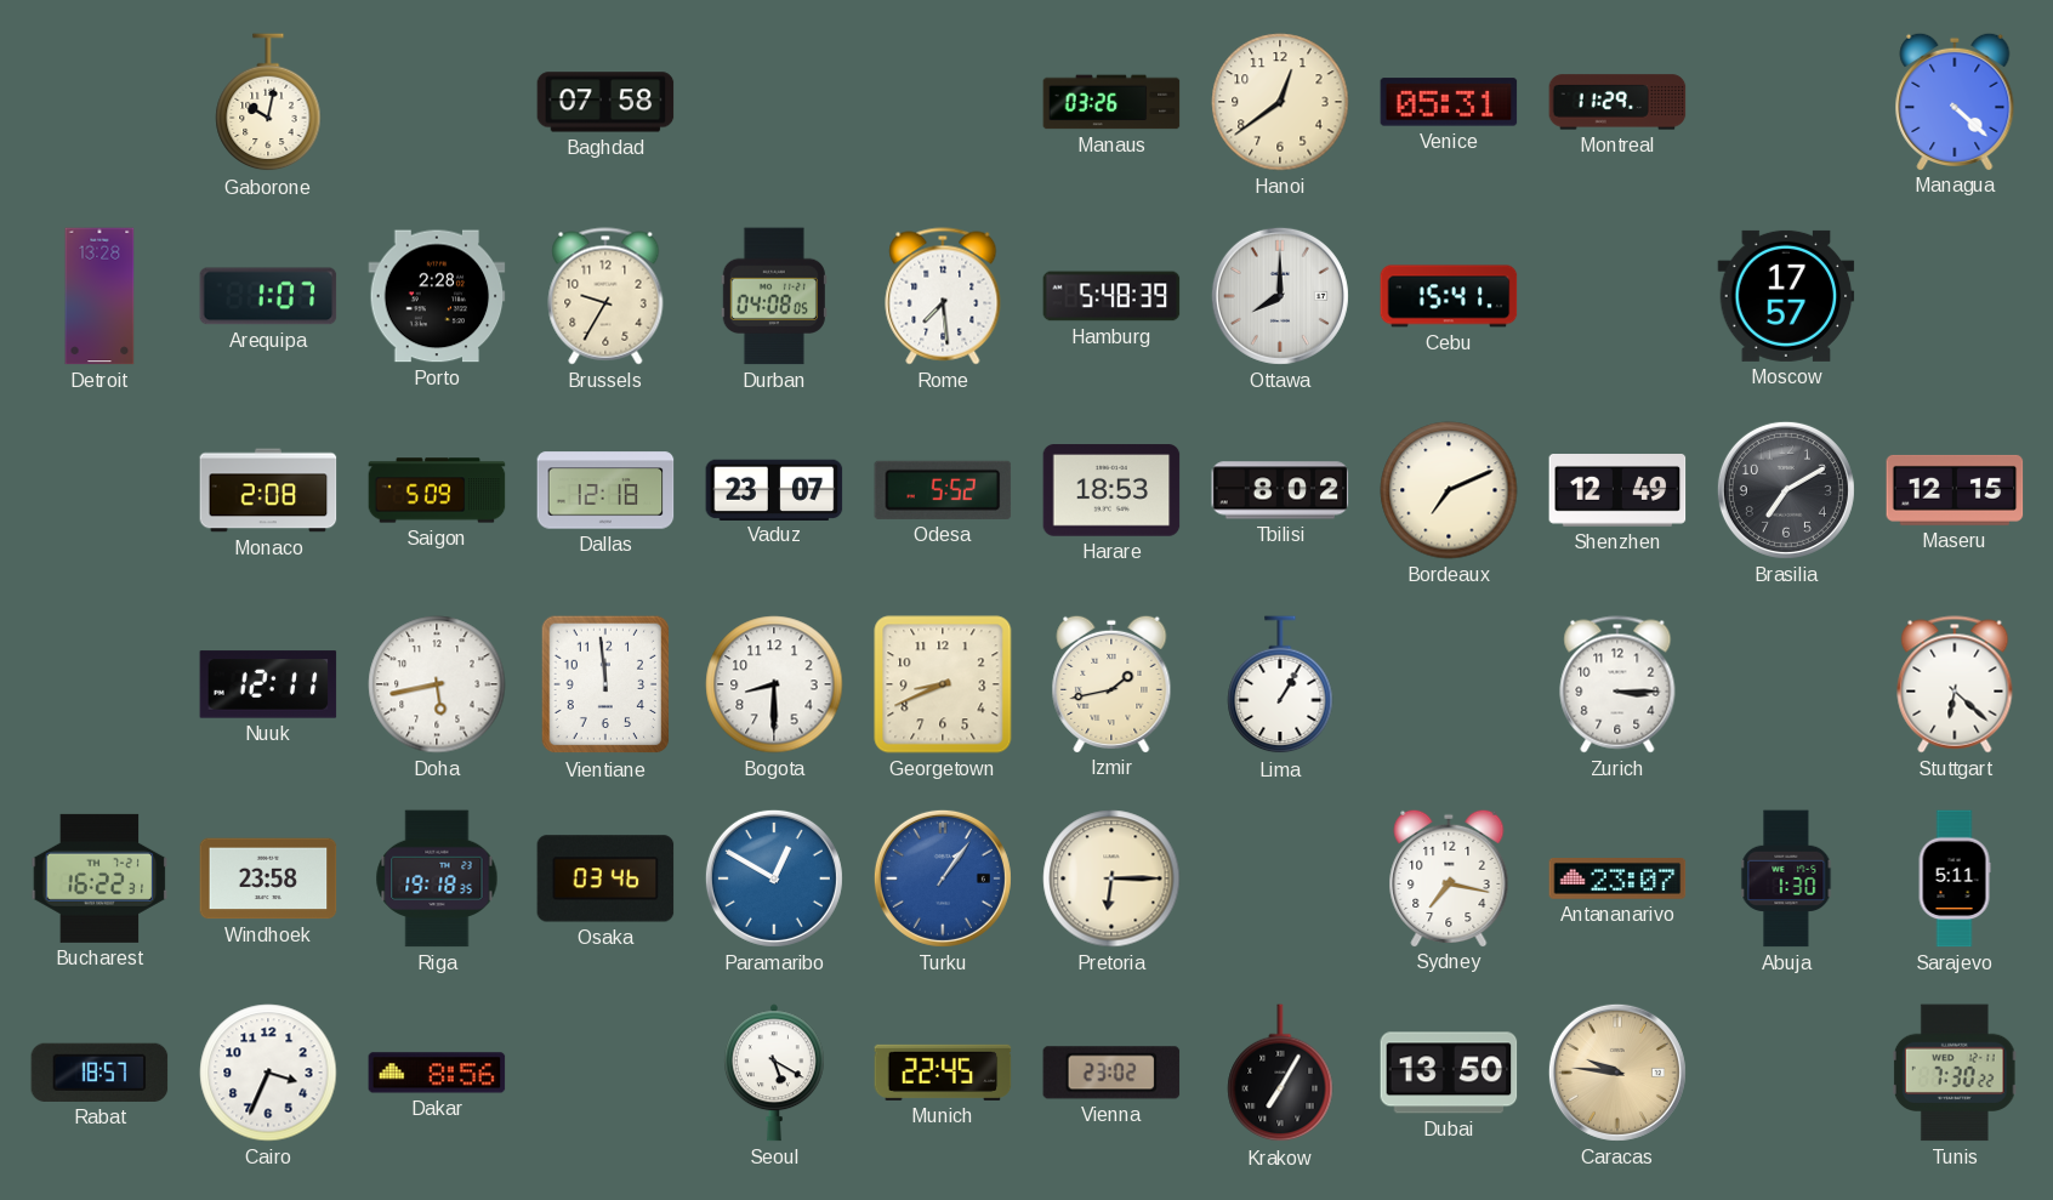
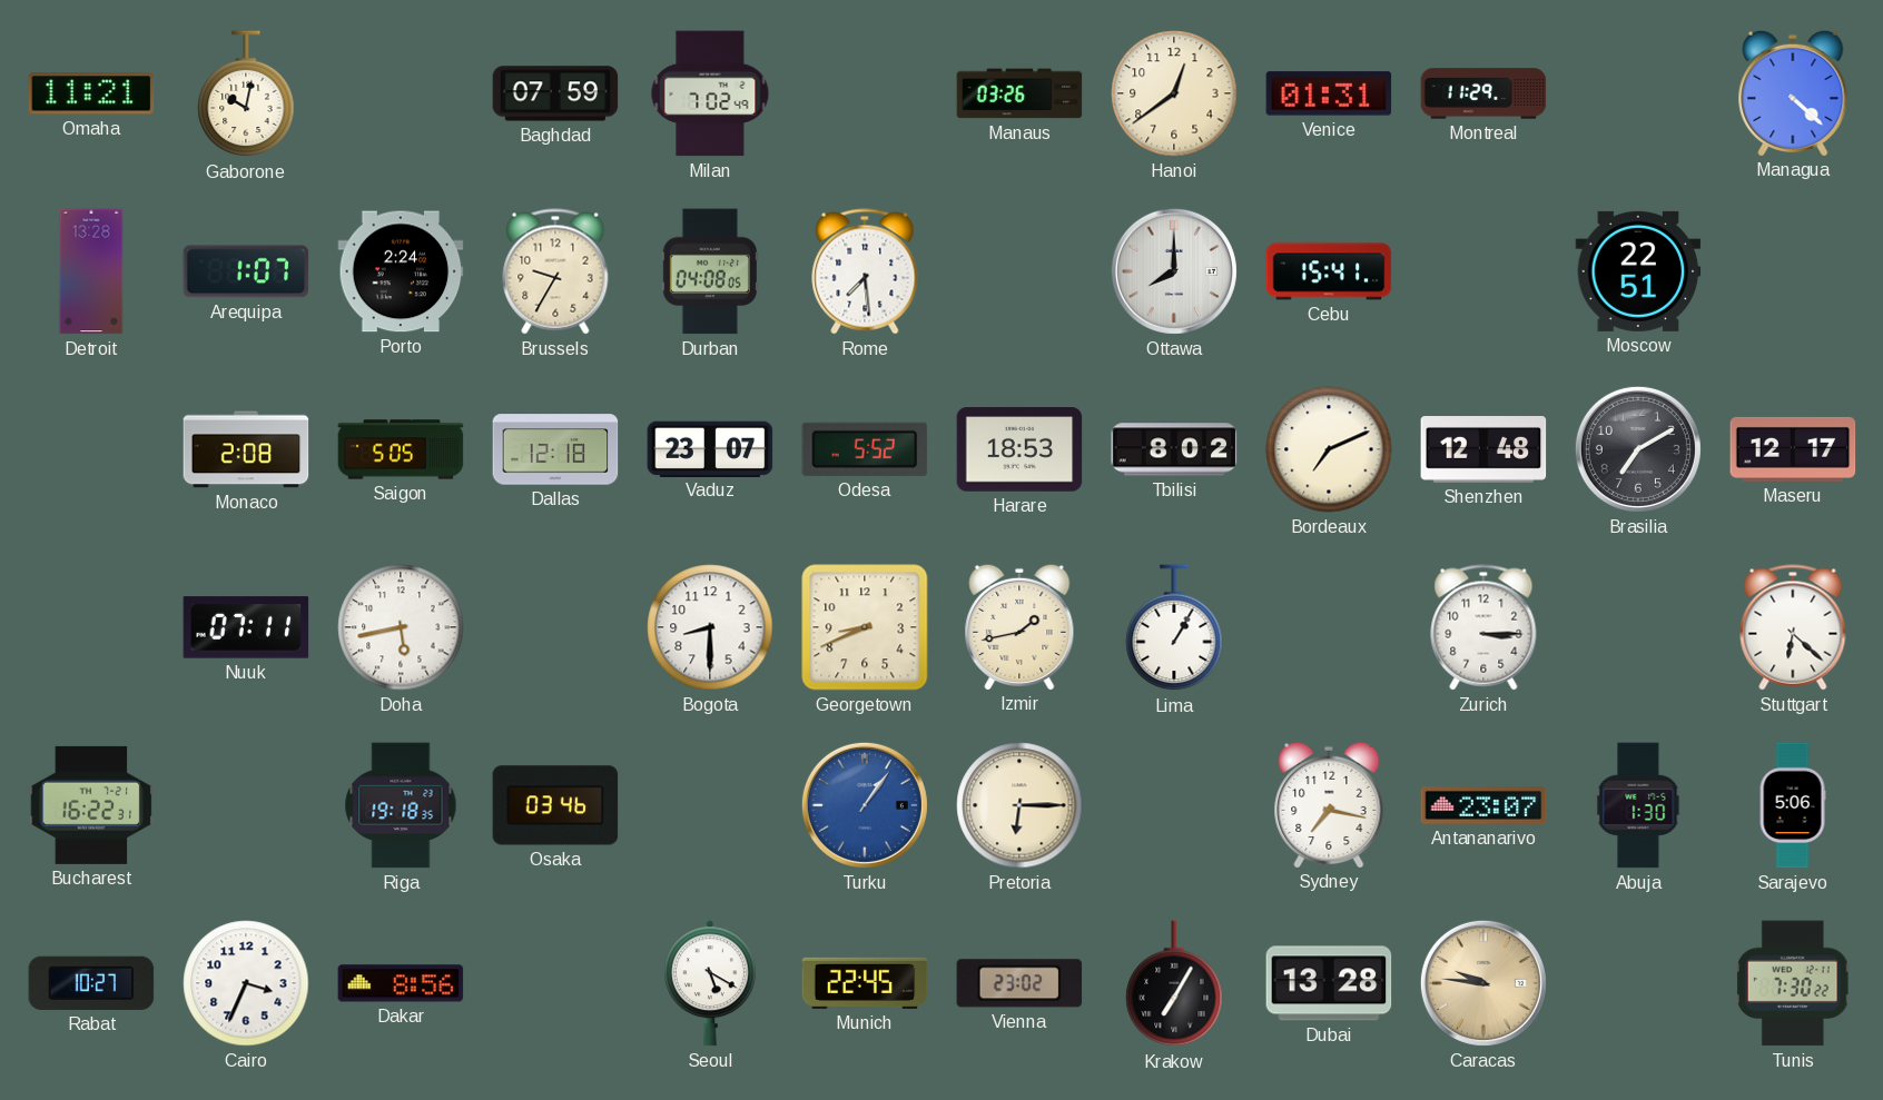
Omaha: none -> 11:21
Baghdad: 07:58 -> 07:59
Milan: none -> 7:02
Venice: 05:31 -> 01:31
Porto: 2:28 -> 2:24
Hamburg: 5:48 -> none
Moscow: 17:57 -> 22:51
Saigon: 5:09 -> 5:05
Shenzhen: 12:49 -> 12:48
Maseru: 12:15 -> 12:17
Nuuk: 12:11 -> 07:11
Vientiane: 11:59 -> none
Windhoek: 23:58 -> none
Paramaribo: 12:50 -> none
Sarajevo: 5:11 -> 5:06
Rabat: 18:57 -> 10:27
Dubai: 13:50 -> 13:28
